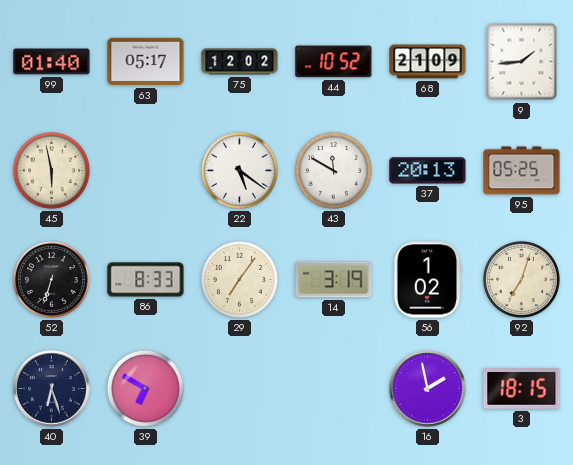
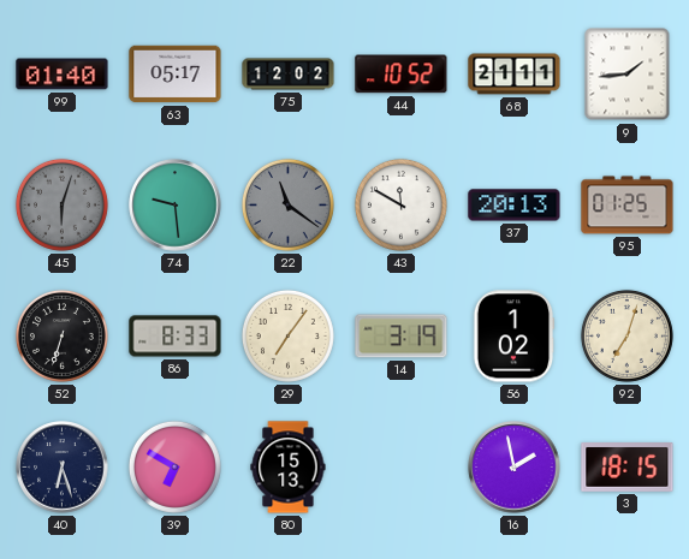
68: 21:09 -> 21:11
45: 5:58 -> 6:03
45 dial: cream -> grey
74: none -> 9:29
22: 5:21 -> 11:21
22 dial: white -> grey
95: 05:25 -> 01:25
80: none -> 15:13
